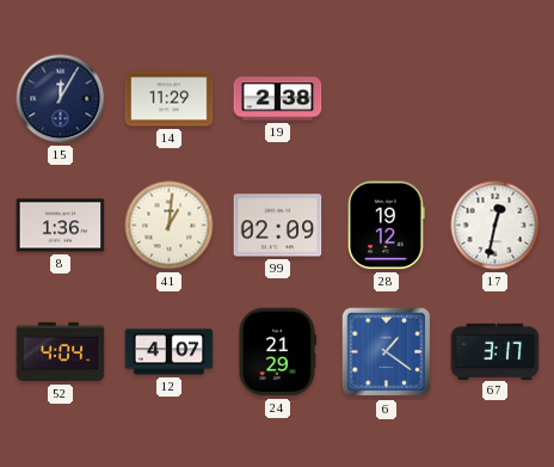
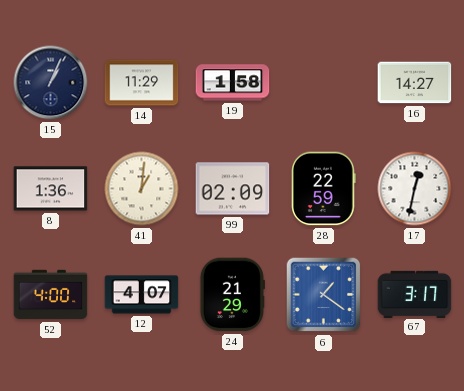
15: 12:05 -> 1:04
19: 2:38 -> 1:58
16: none -> 14:27
28: 19:12 -> 22:59
52: 4:04 -> 4:00
